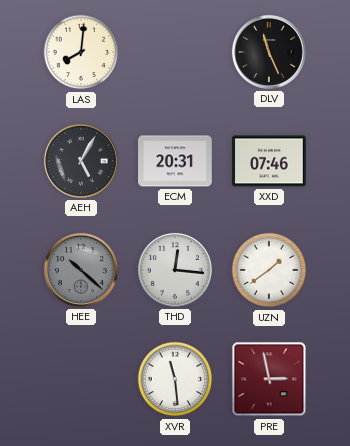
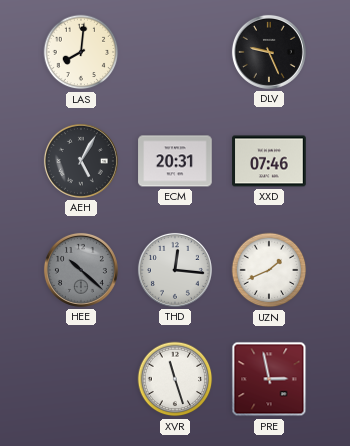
DLV: 11:26 -> 9:26
UZN: 1:39 -> 1:41
XVR: 11:29 -> 11:27
